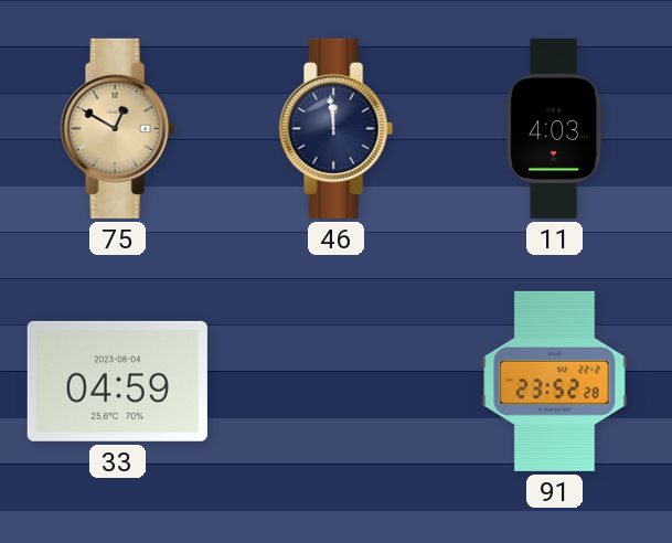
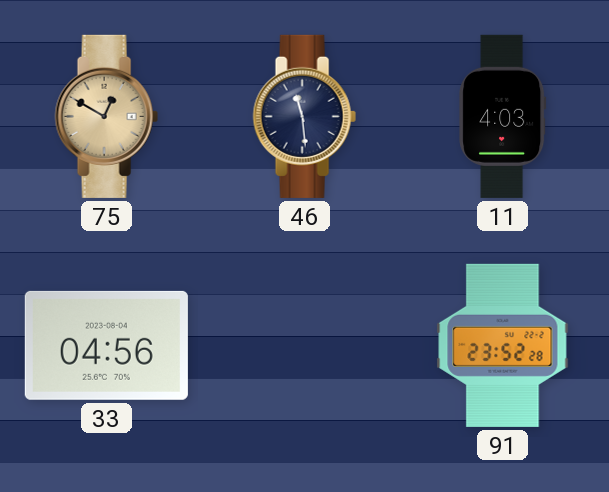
46: 11:59 -> 11:29
33: 04:59 -> 04:56
